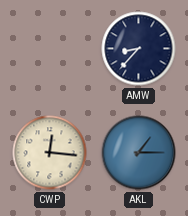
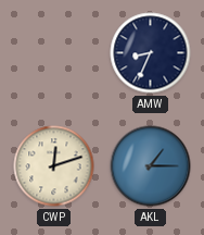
AMW: 8:37 -> 8:34
CWP: 12:16 -> 12:12
